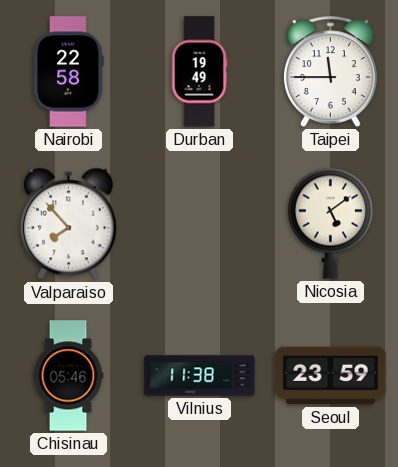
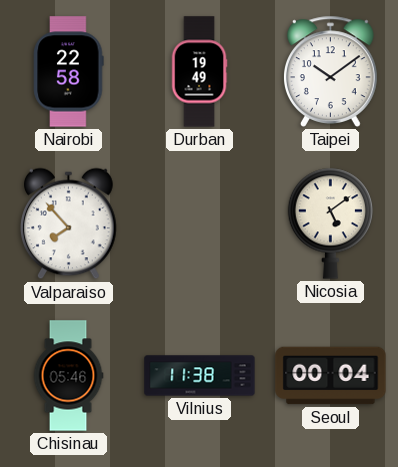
Taipei: 11:45 -> 10:09
Seoul: 23:59 -> 00:04
